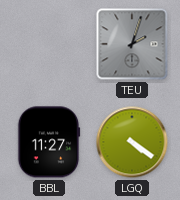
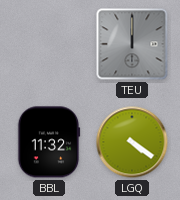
TEU: 2:03 -> 12:00
BBL: 11:27 -> 11:32
